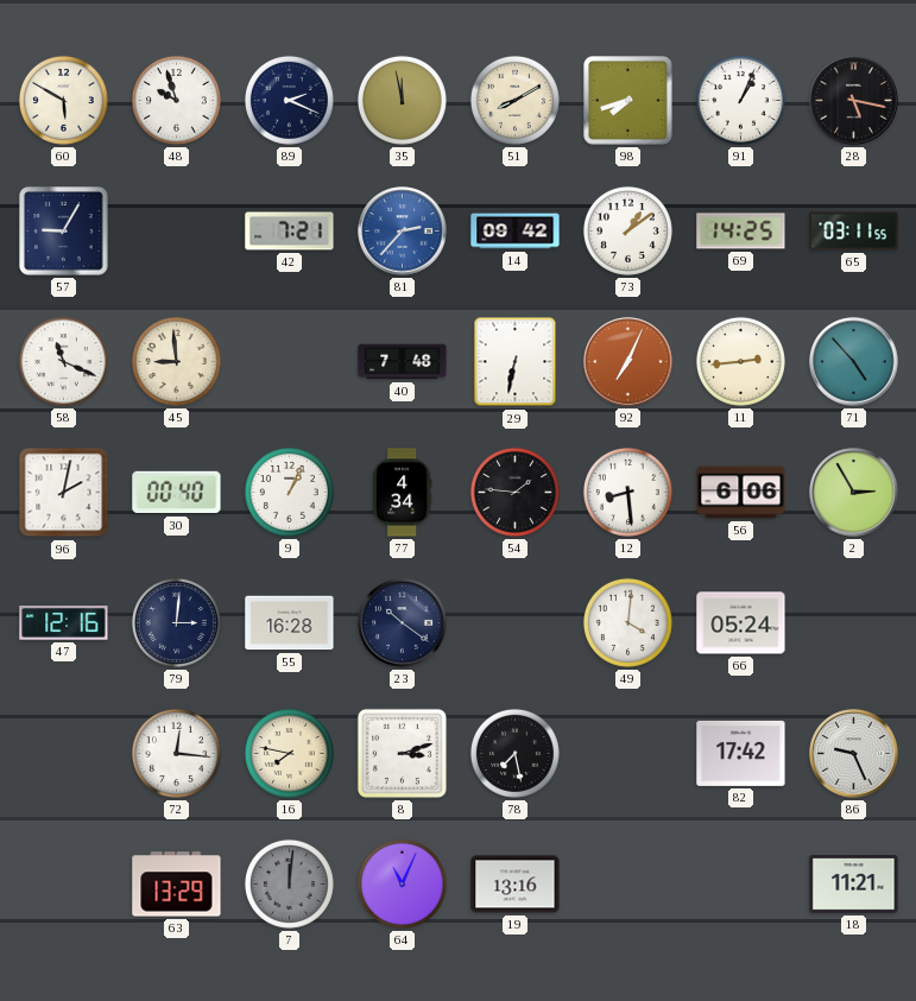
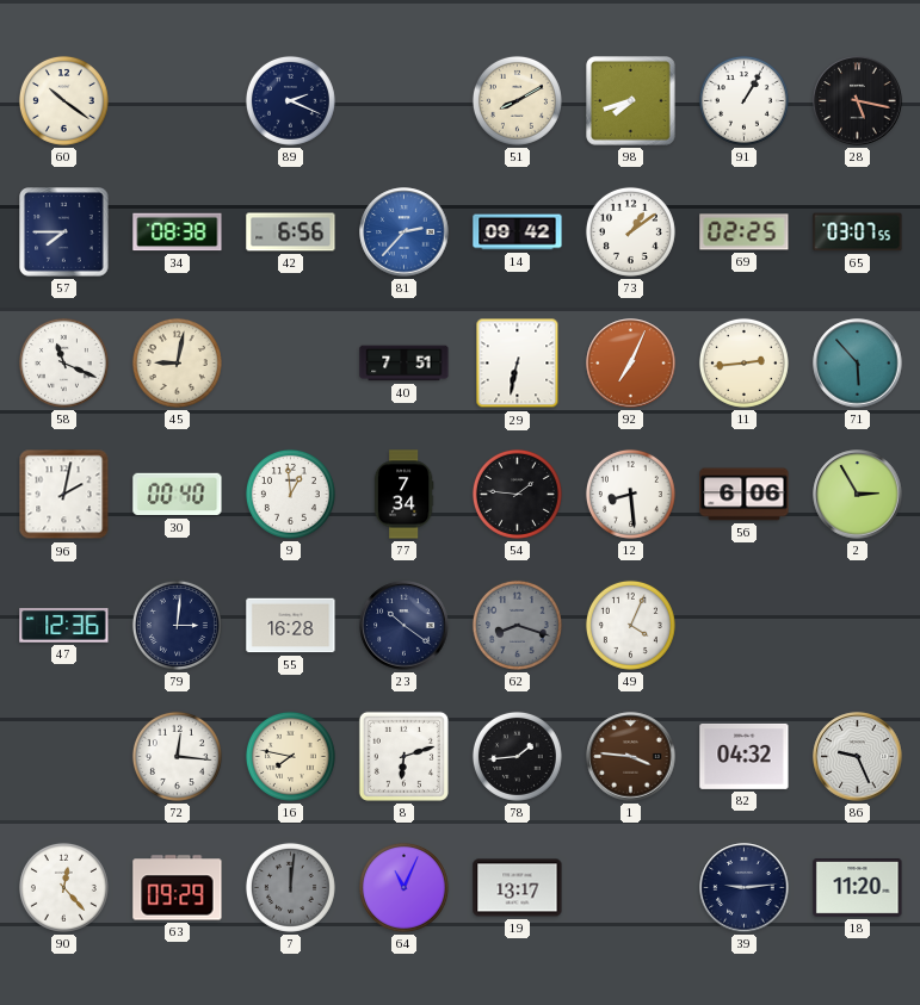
60: 5:50 -> 10:21
48: 9:57 -> none
35: 11:58 -> none
91: 1:04 -> 1:05
57: 9:05 -> 7:45
34: none -> 08:38
42: 7:21 -> 6:56
69: 14:25 -> 02:25
65: 03:11 -> 03:07
45: 8:59 -> 9:02
40: 7:48 -> 7:51
71: 4:53 -> 5:53
9: 1:04 -> 12:59
77: 4:34 -> 7:34
47: 12:16 -> 12:36
62: none -> 8:18
49: 4:01 -> 4:04
66: 05:24 -> none
8: 3:12 -> 6:12
78: 7:28 -> 1:44
1: none -> 3:46
82: 17:42 -> 04:32
90: none -> 12:23
63: 13:29 -> 09:29
19: 13:16 -> 13:17
39: none -> 9:14
18: 11:21 -> 11:20
